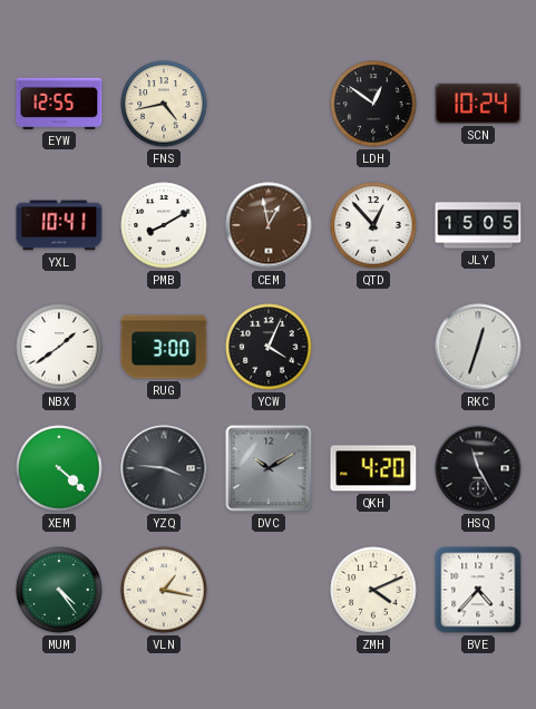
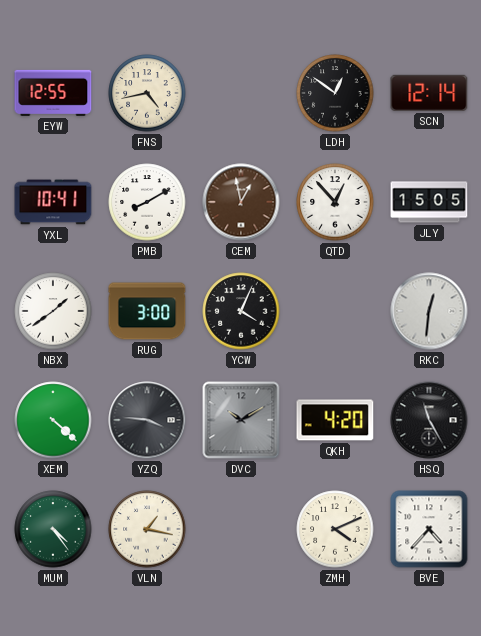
SCN: 10:24 -> 12:14
RKC: 12:33 -> 12:31
